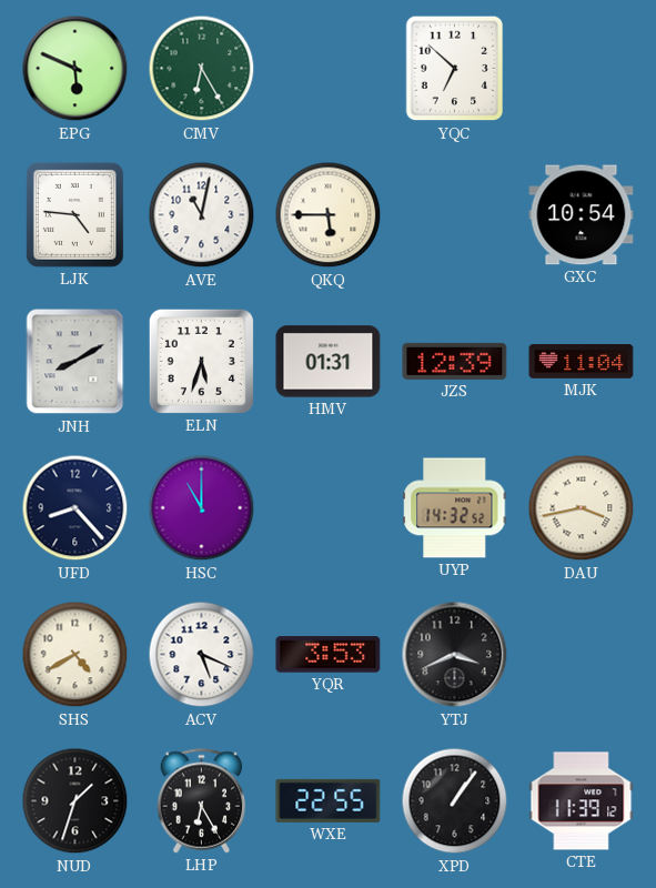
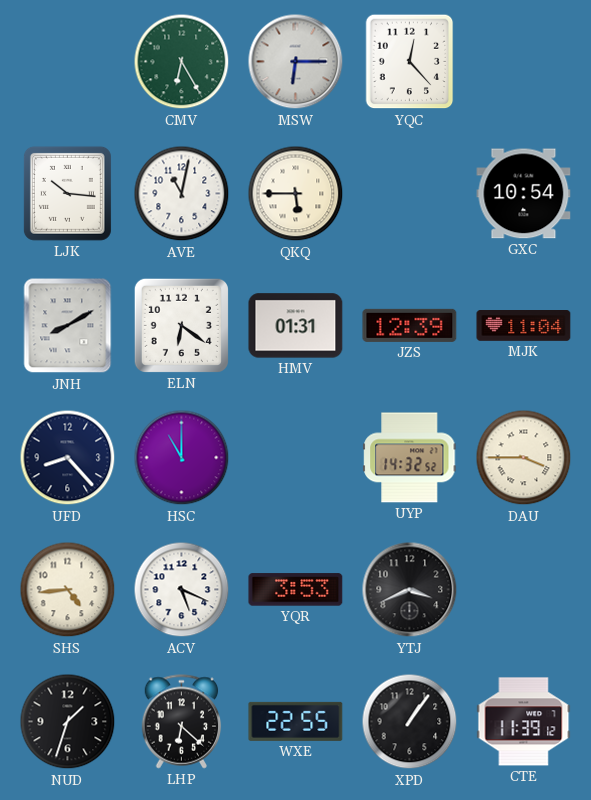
EPG: 5:49 -> none
MSW: none -> 6:15
YQC: 6:52 -> 12:23
LJK: 4:46 -> 10:16
ELN: 5:33 -> 6:21
DAU: 3:43 -> 3:45
SHS: 4:40 -> 4:44
LHP: 6:25 -> 6:22
